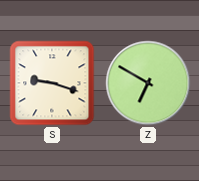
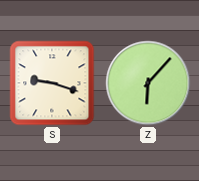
Z: 6:50 -> 6:07
